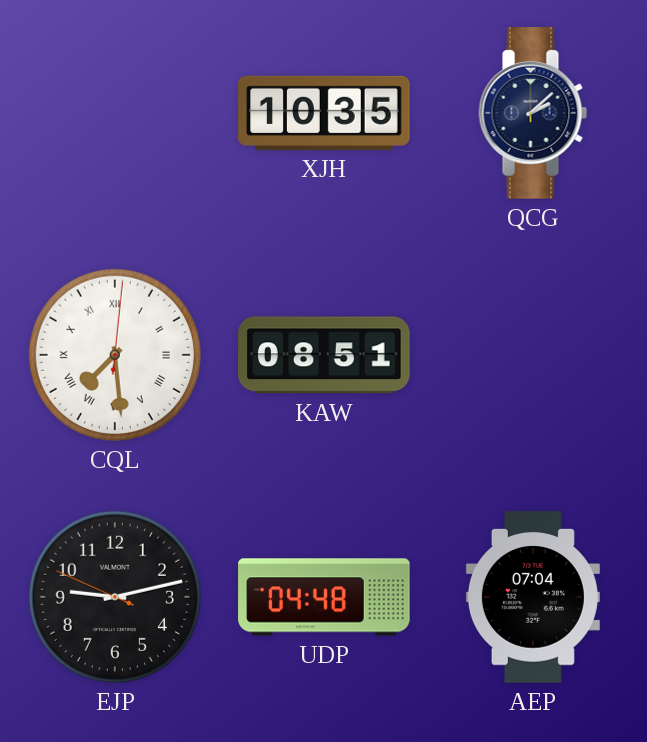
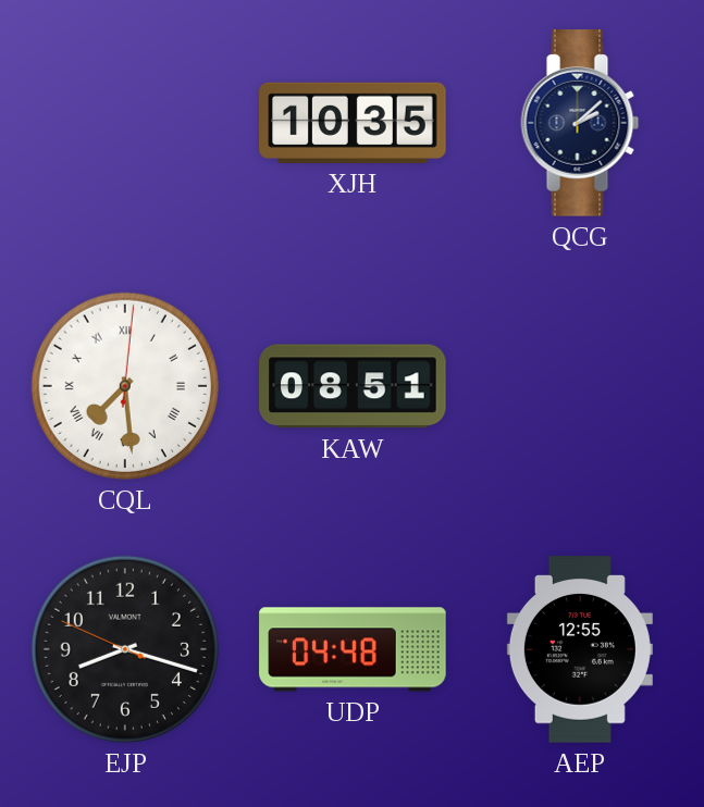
EJP: 9:12 -> 8:17
AEP: 07:04 -> 12:55
